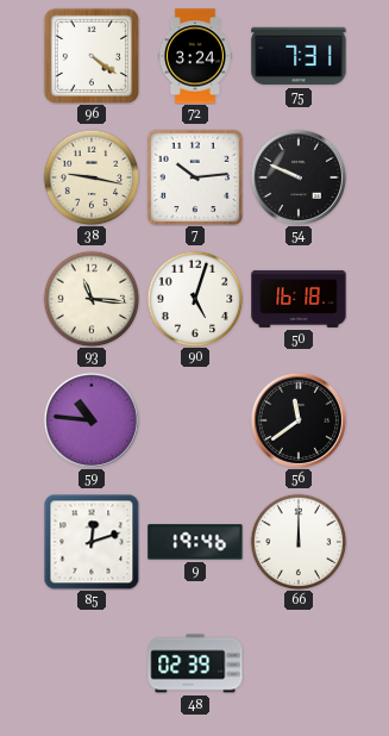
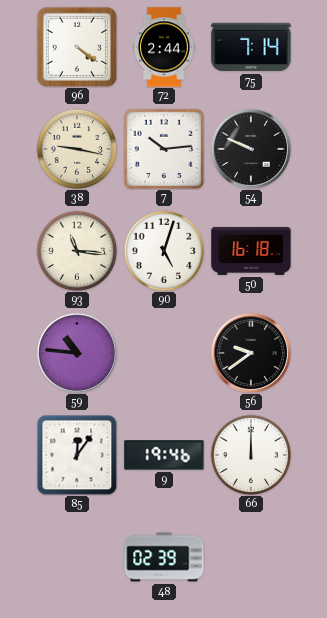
72: 3:24 -> 2:44
75: 7:31 -> 7:14
56: 11:39 -> 9:39
85: 12:12 -> 12:06
